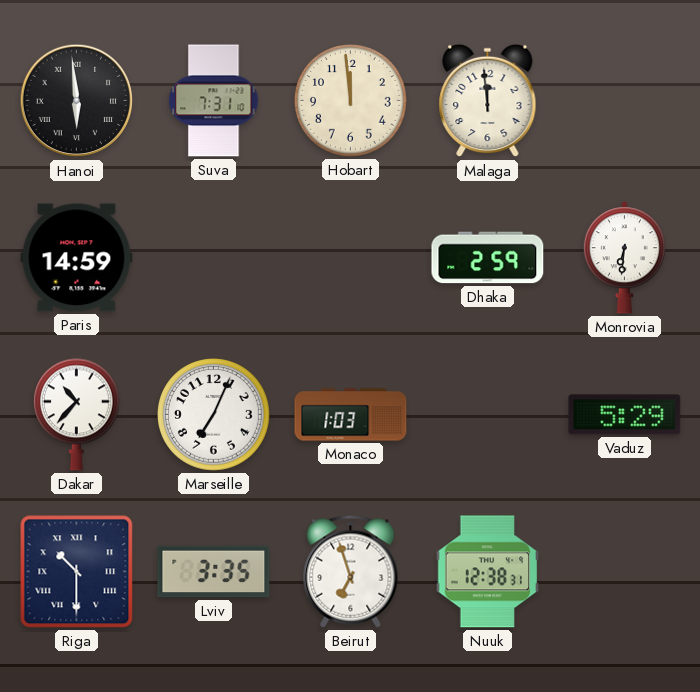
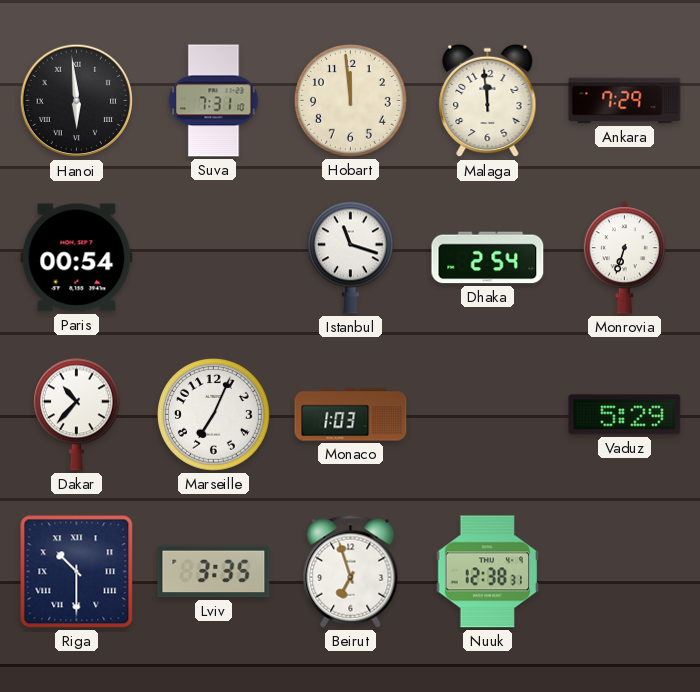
Ankara: none -> 7:29
Paris: 14:59 -> 00:54
Istanbul: none -> 11:18
Dhaka: 2:59 -> 2:54
Monrovia: 6:31 -> 6:33
